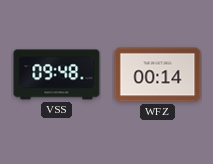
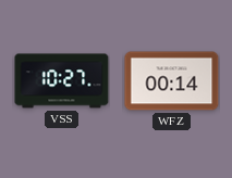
VSS: 09:48 -> 10:27
